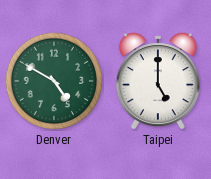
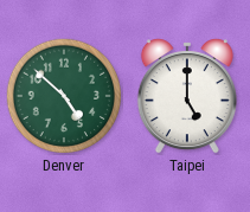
Denver: 4:50 -> 4:52
